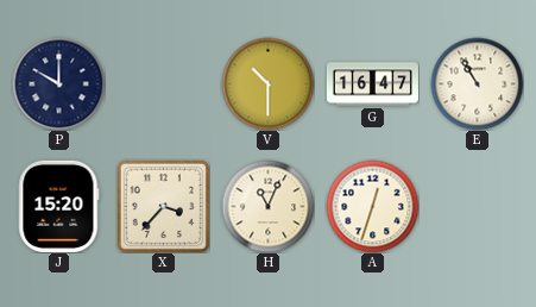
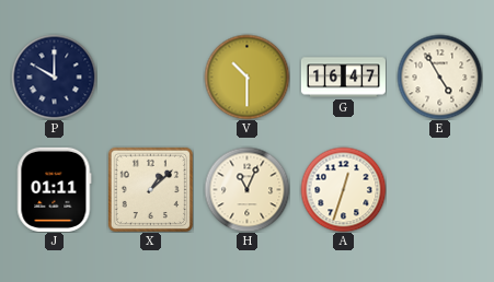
E: 10:55 -> 4:55
J: 15:20 -> 01:11
X: 3:37 -> 1:08
